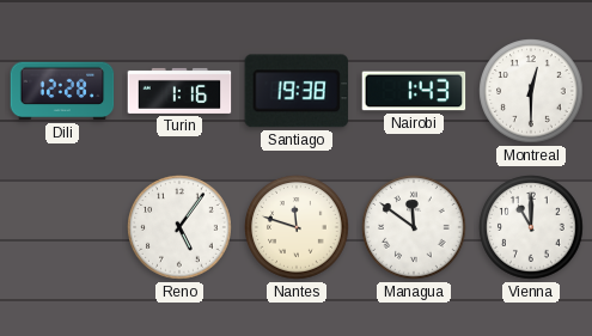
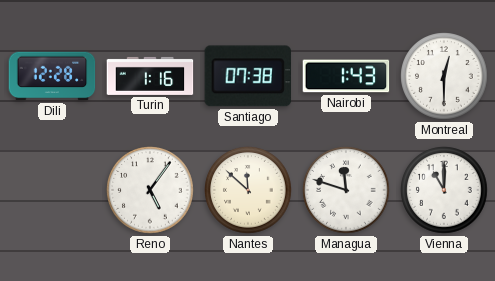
Santiago: 19:38 -> 07:38
Nantes: 11:48 -> 11:52
Managua: 11:51 -> 11:48
